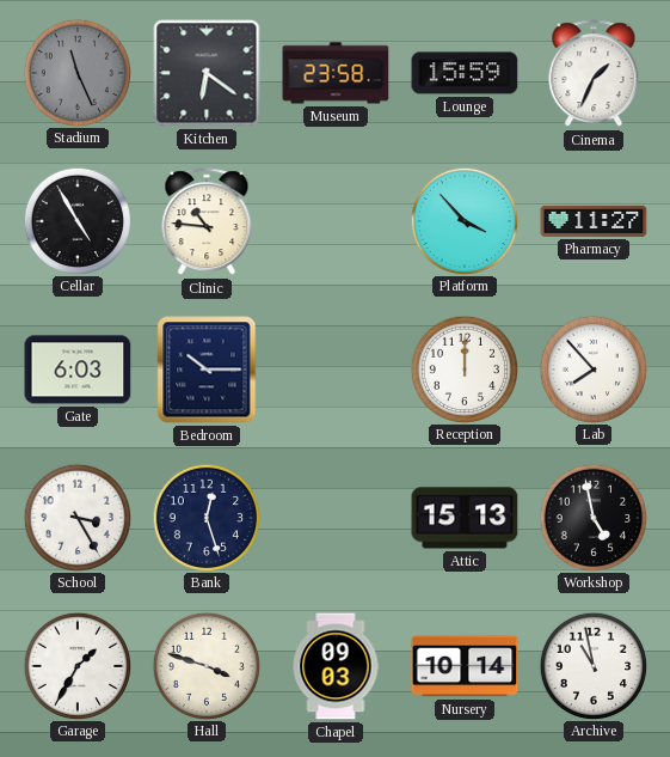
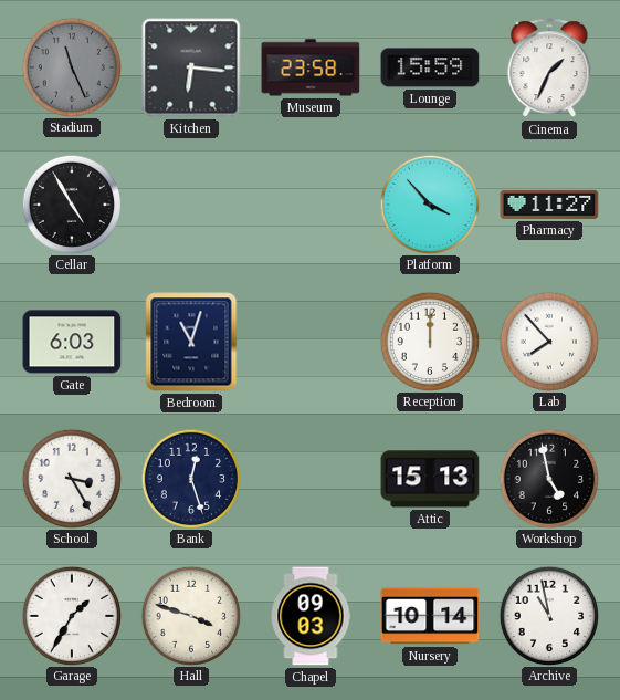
Kitchen: 6:21 -> 6:16
Clinic: 10:46 -> none
Bedroom: 10:15 -> 11:03
